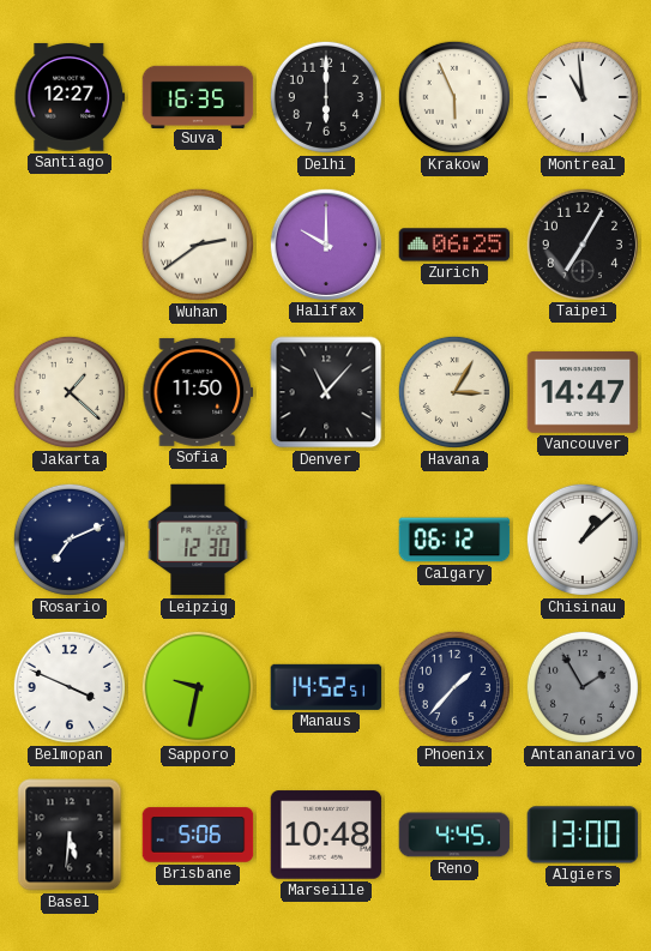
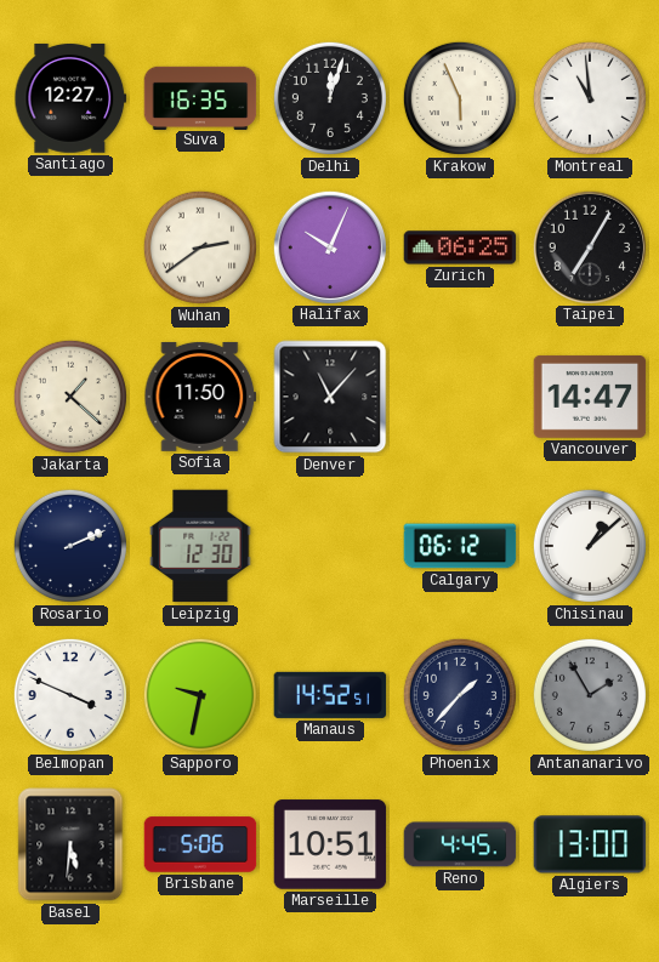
Delhi: 6:00 -> 12:03
Halifax: 10:00 -> 10:04
Havana: 3:05 -> none
Rosario: 7:11 -> 2:11
Marseille: 10:48 -> 10:51
